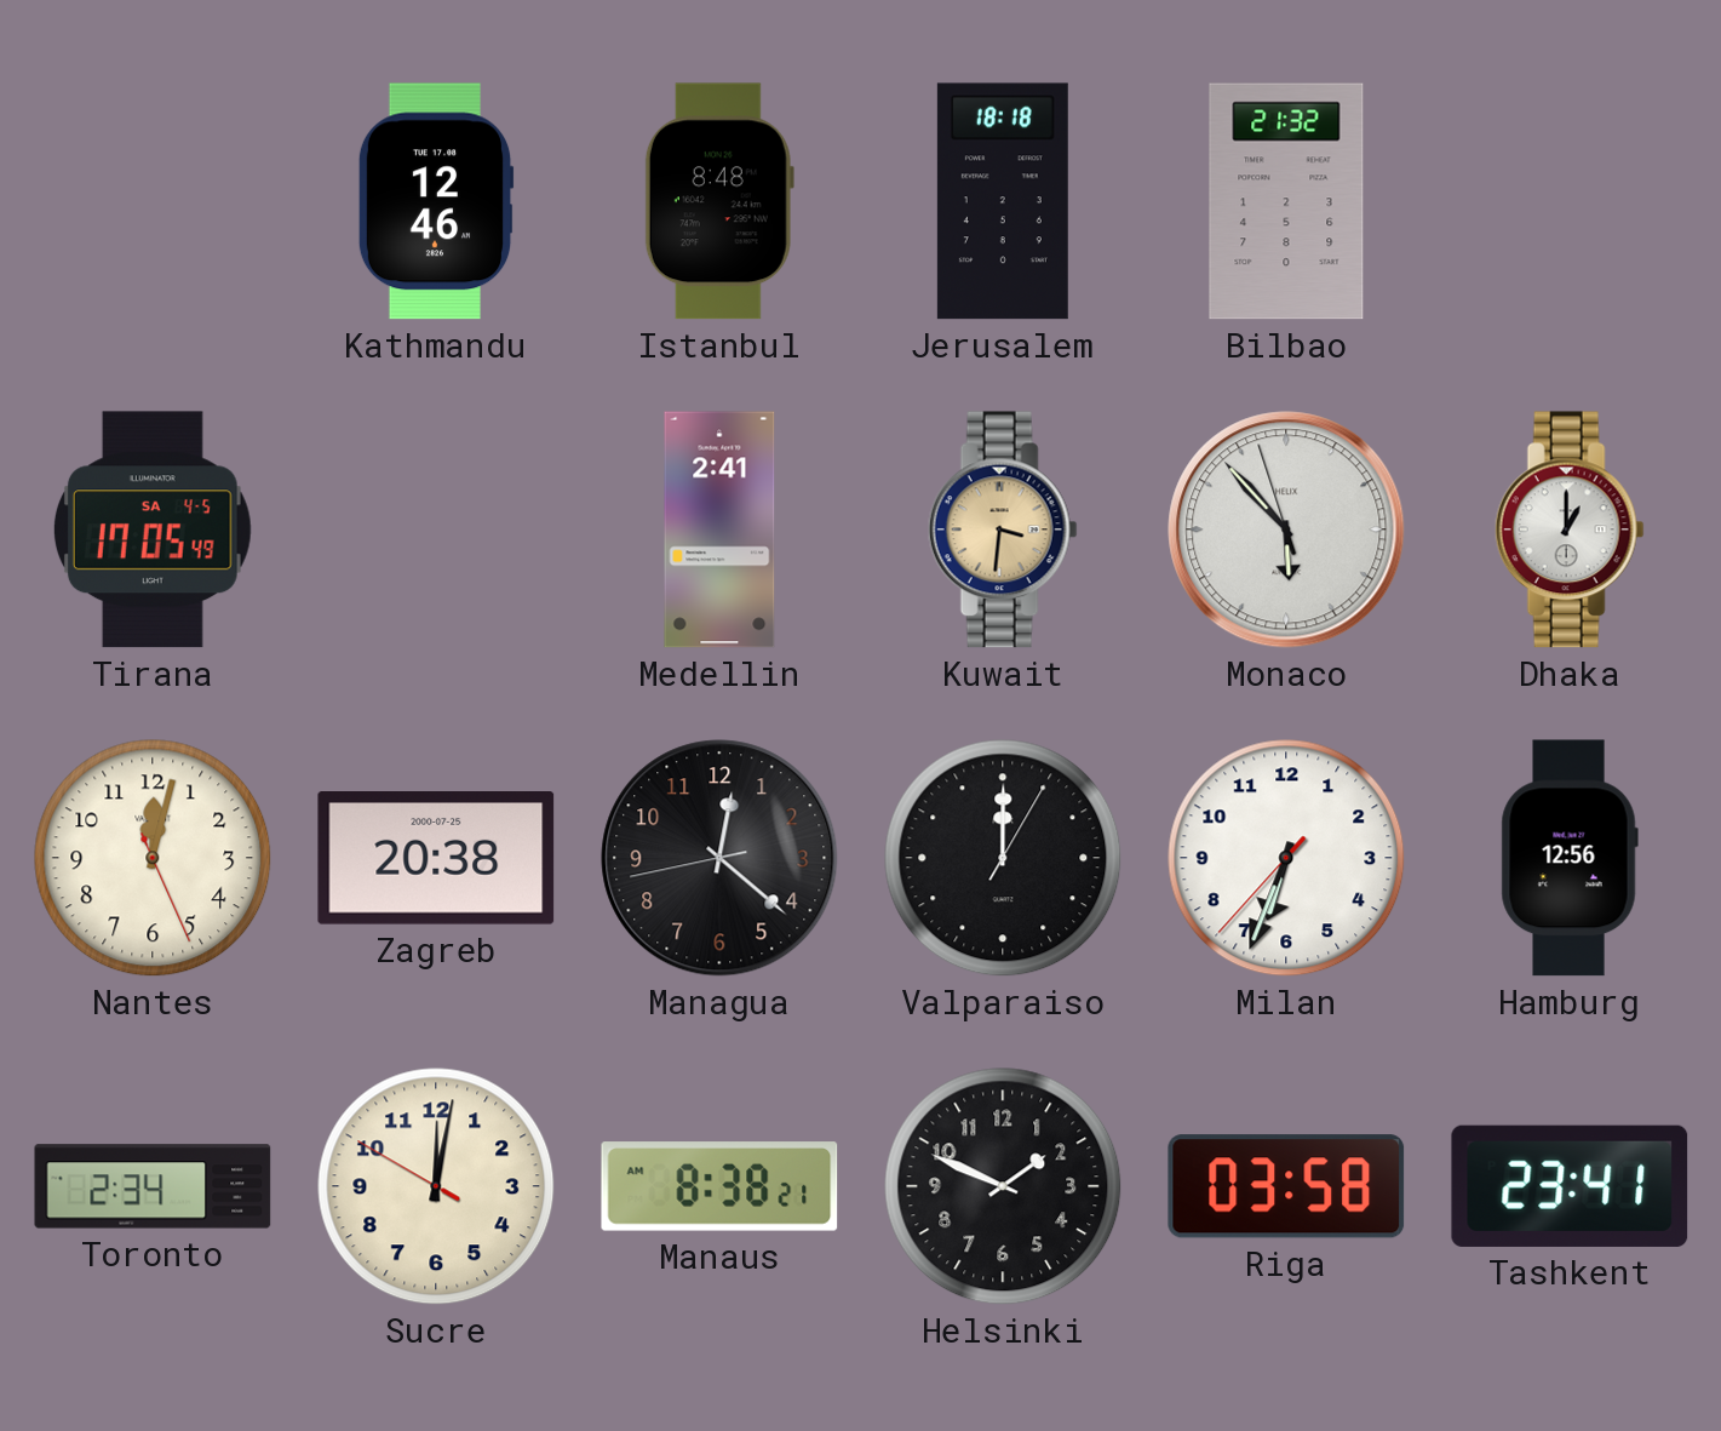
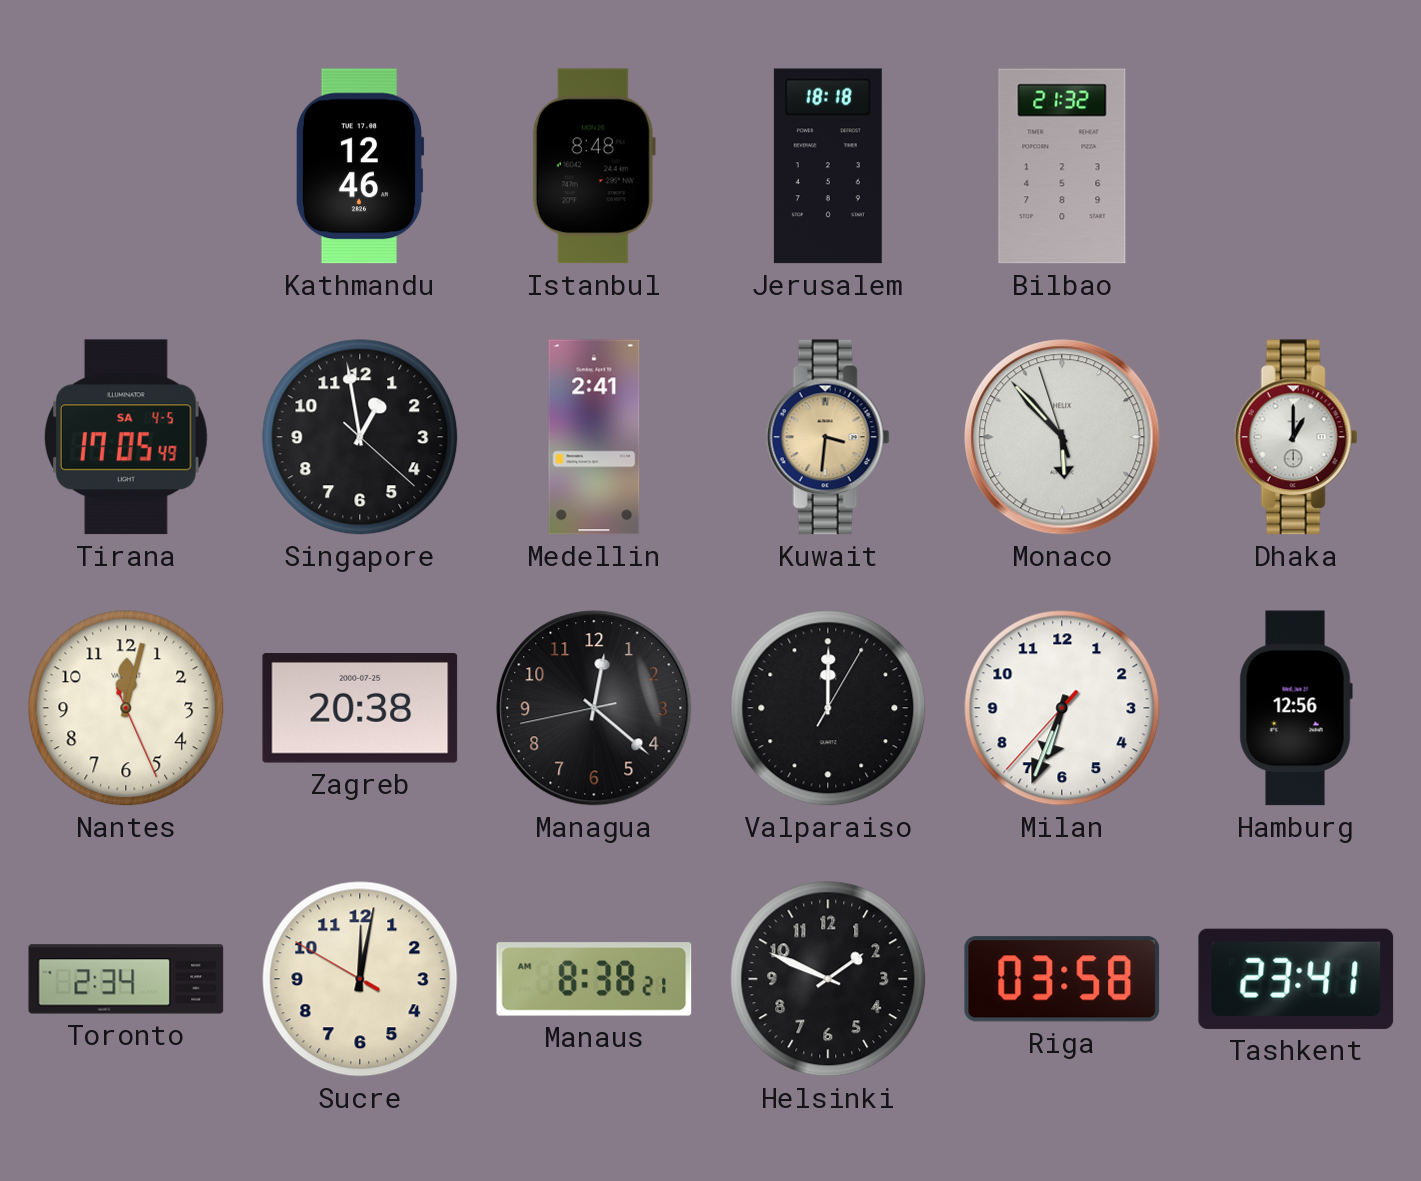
Singapore: none -> 12:58
